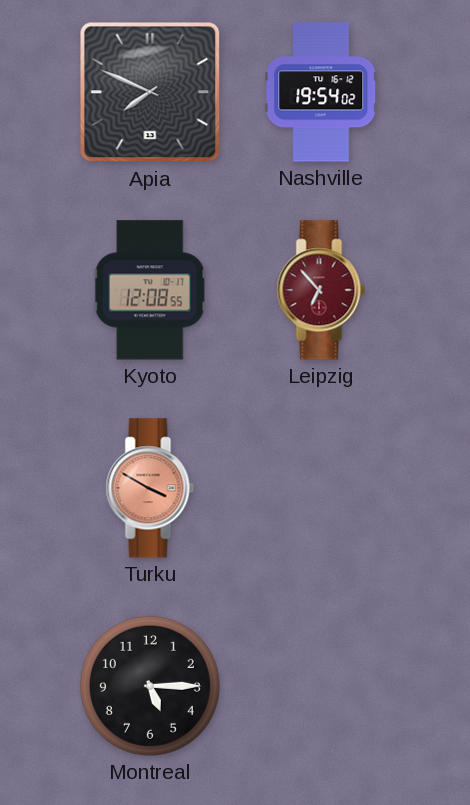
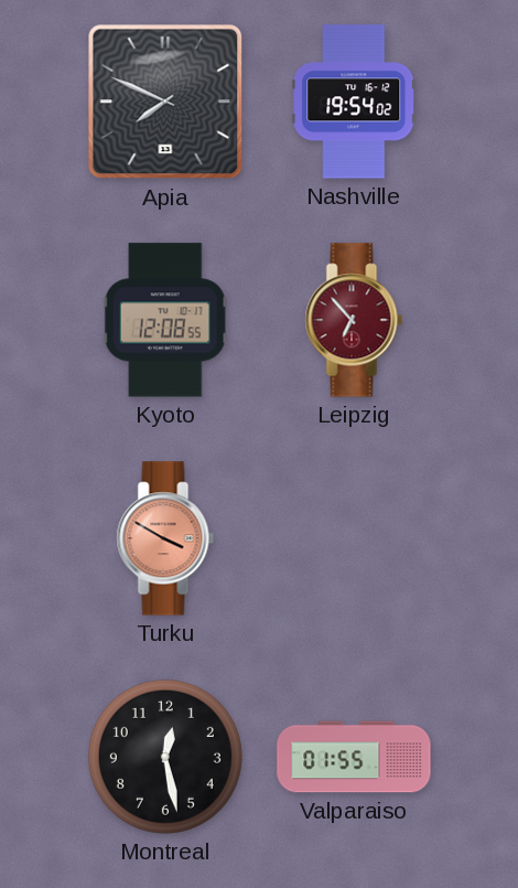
Montreal: 5:15 -> 12:28
Valparaiso: none -> 01:55
